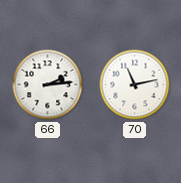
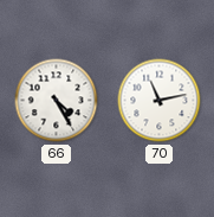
66: 2:14 -> 4:25
